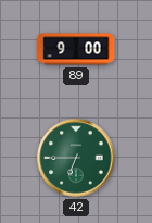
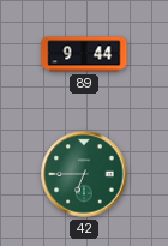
89: 9:00 -> 9:44
